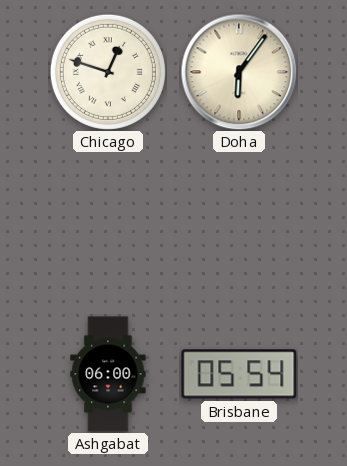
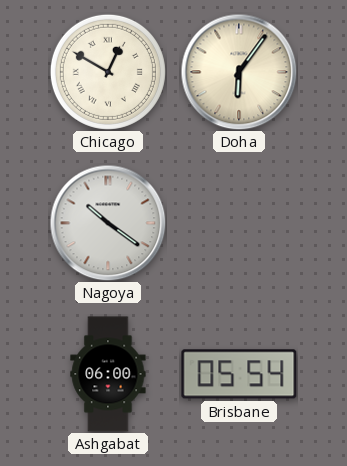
Chicago: 12:48 -> 12:50
Nagoya: none -> 10:21
